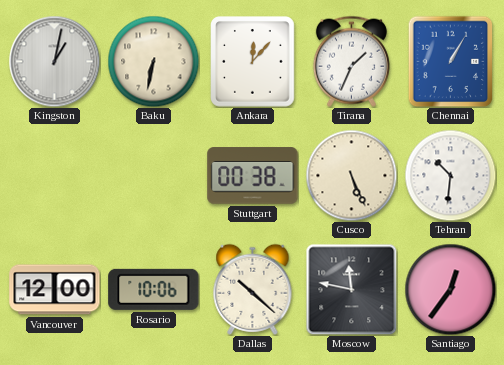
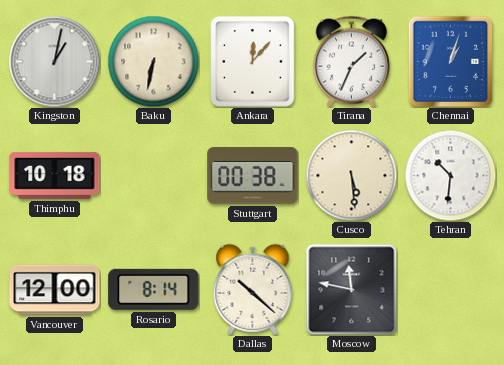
Chennai: 1:05 -> 1:03
Thimphu: none -> 10:18
Cusco: 5:26 -> 5:29
Rosario: 10:06 -> 8:14
Santiago: 12:36 -> none
